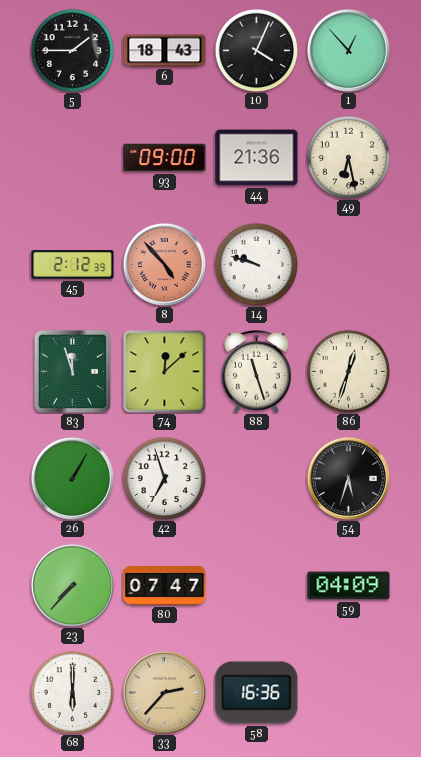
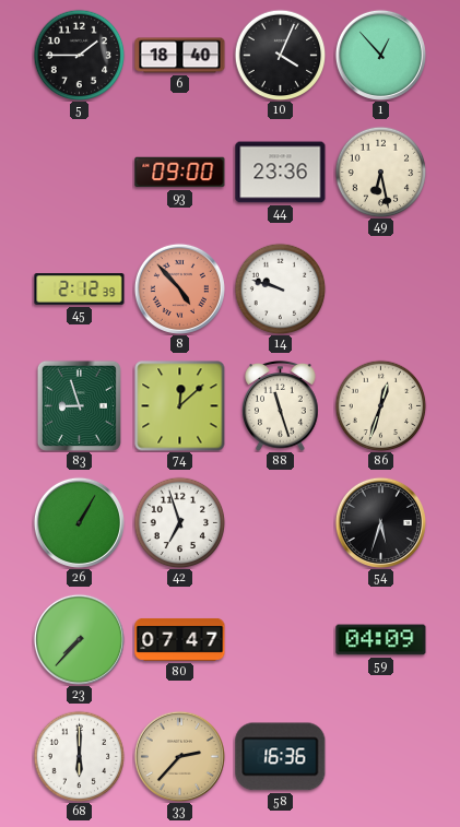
6: 18:43 -> 18:40
44: 21:36 -> 23:36
83: 11:57 -> 8:57
